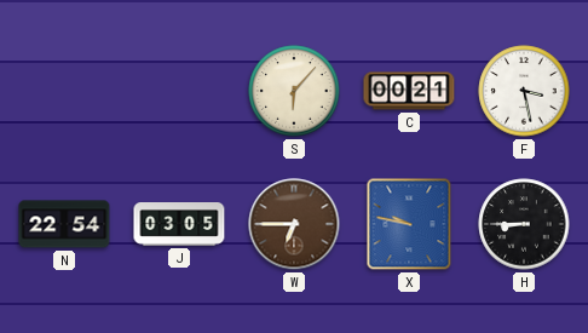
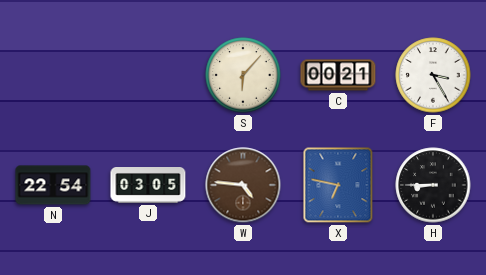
F: 3:28 -> 3:25
W: 6:45 -> 4:46
X: 9:47 -> 6:47
